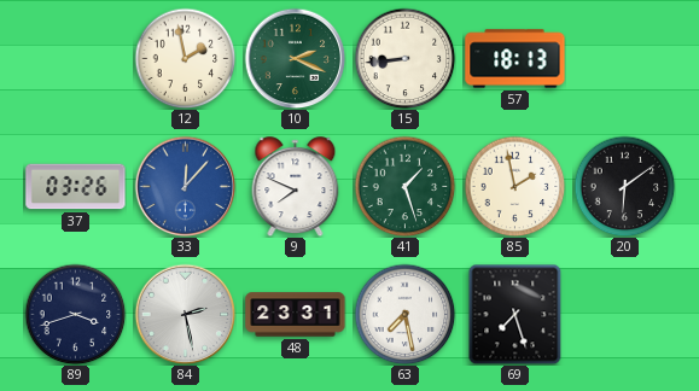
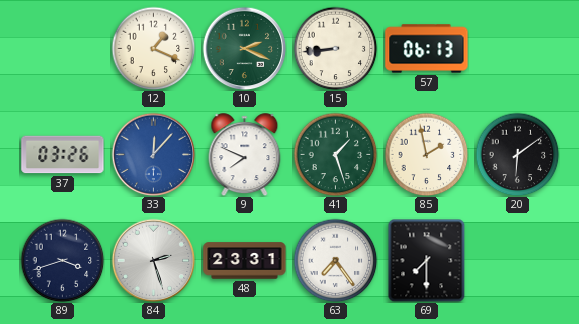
12: 1:58 -> 1:19
57: 18:13 -> 06:13
84: 2:28 -> 2:27
63: 7:28 -> 7:24
69: 7:27 -> 7:30
